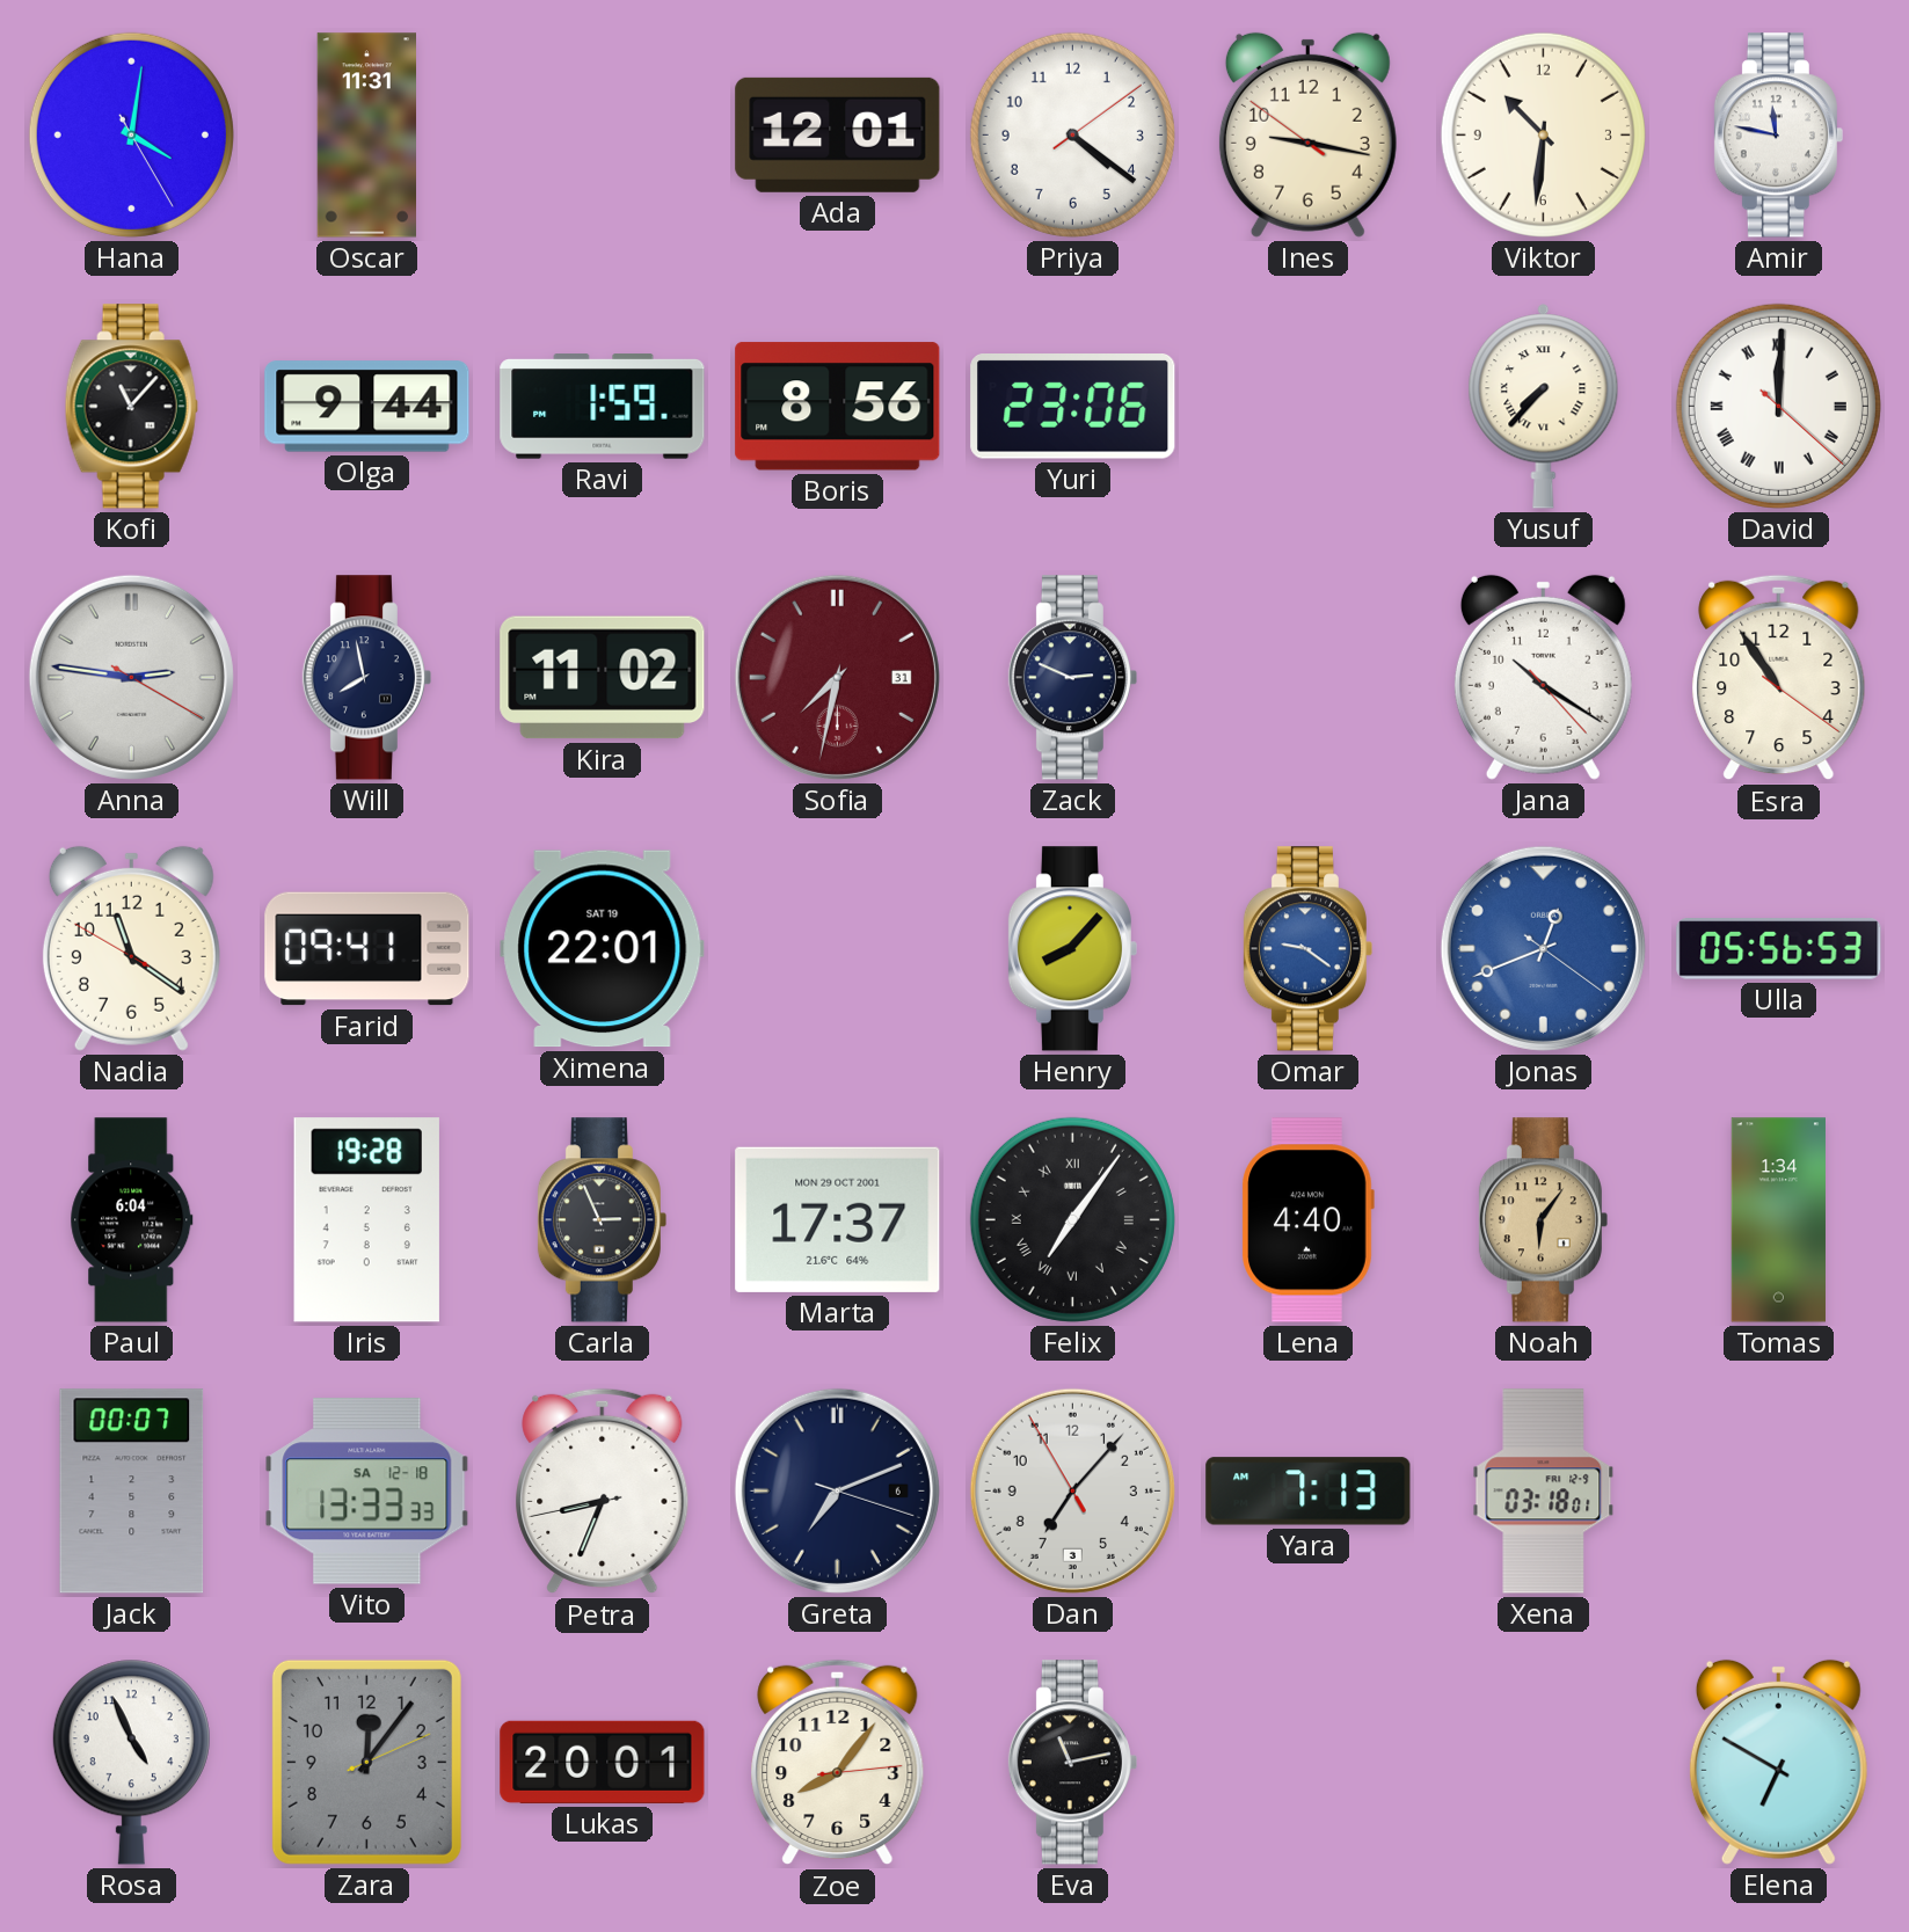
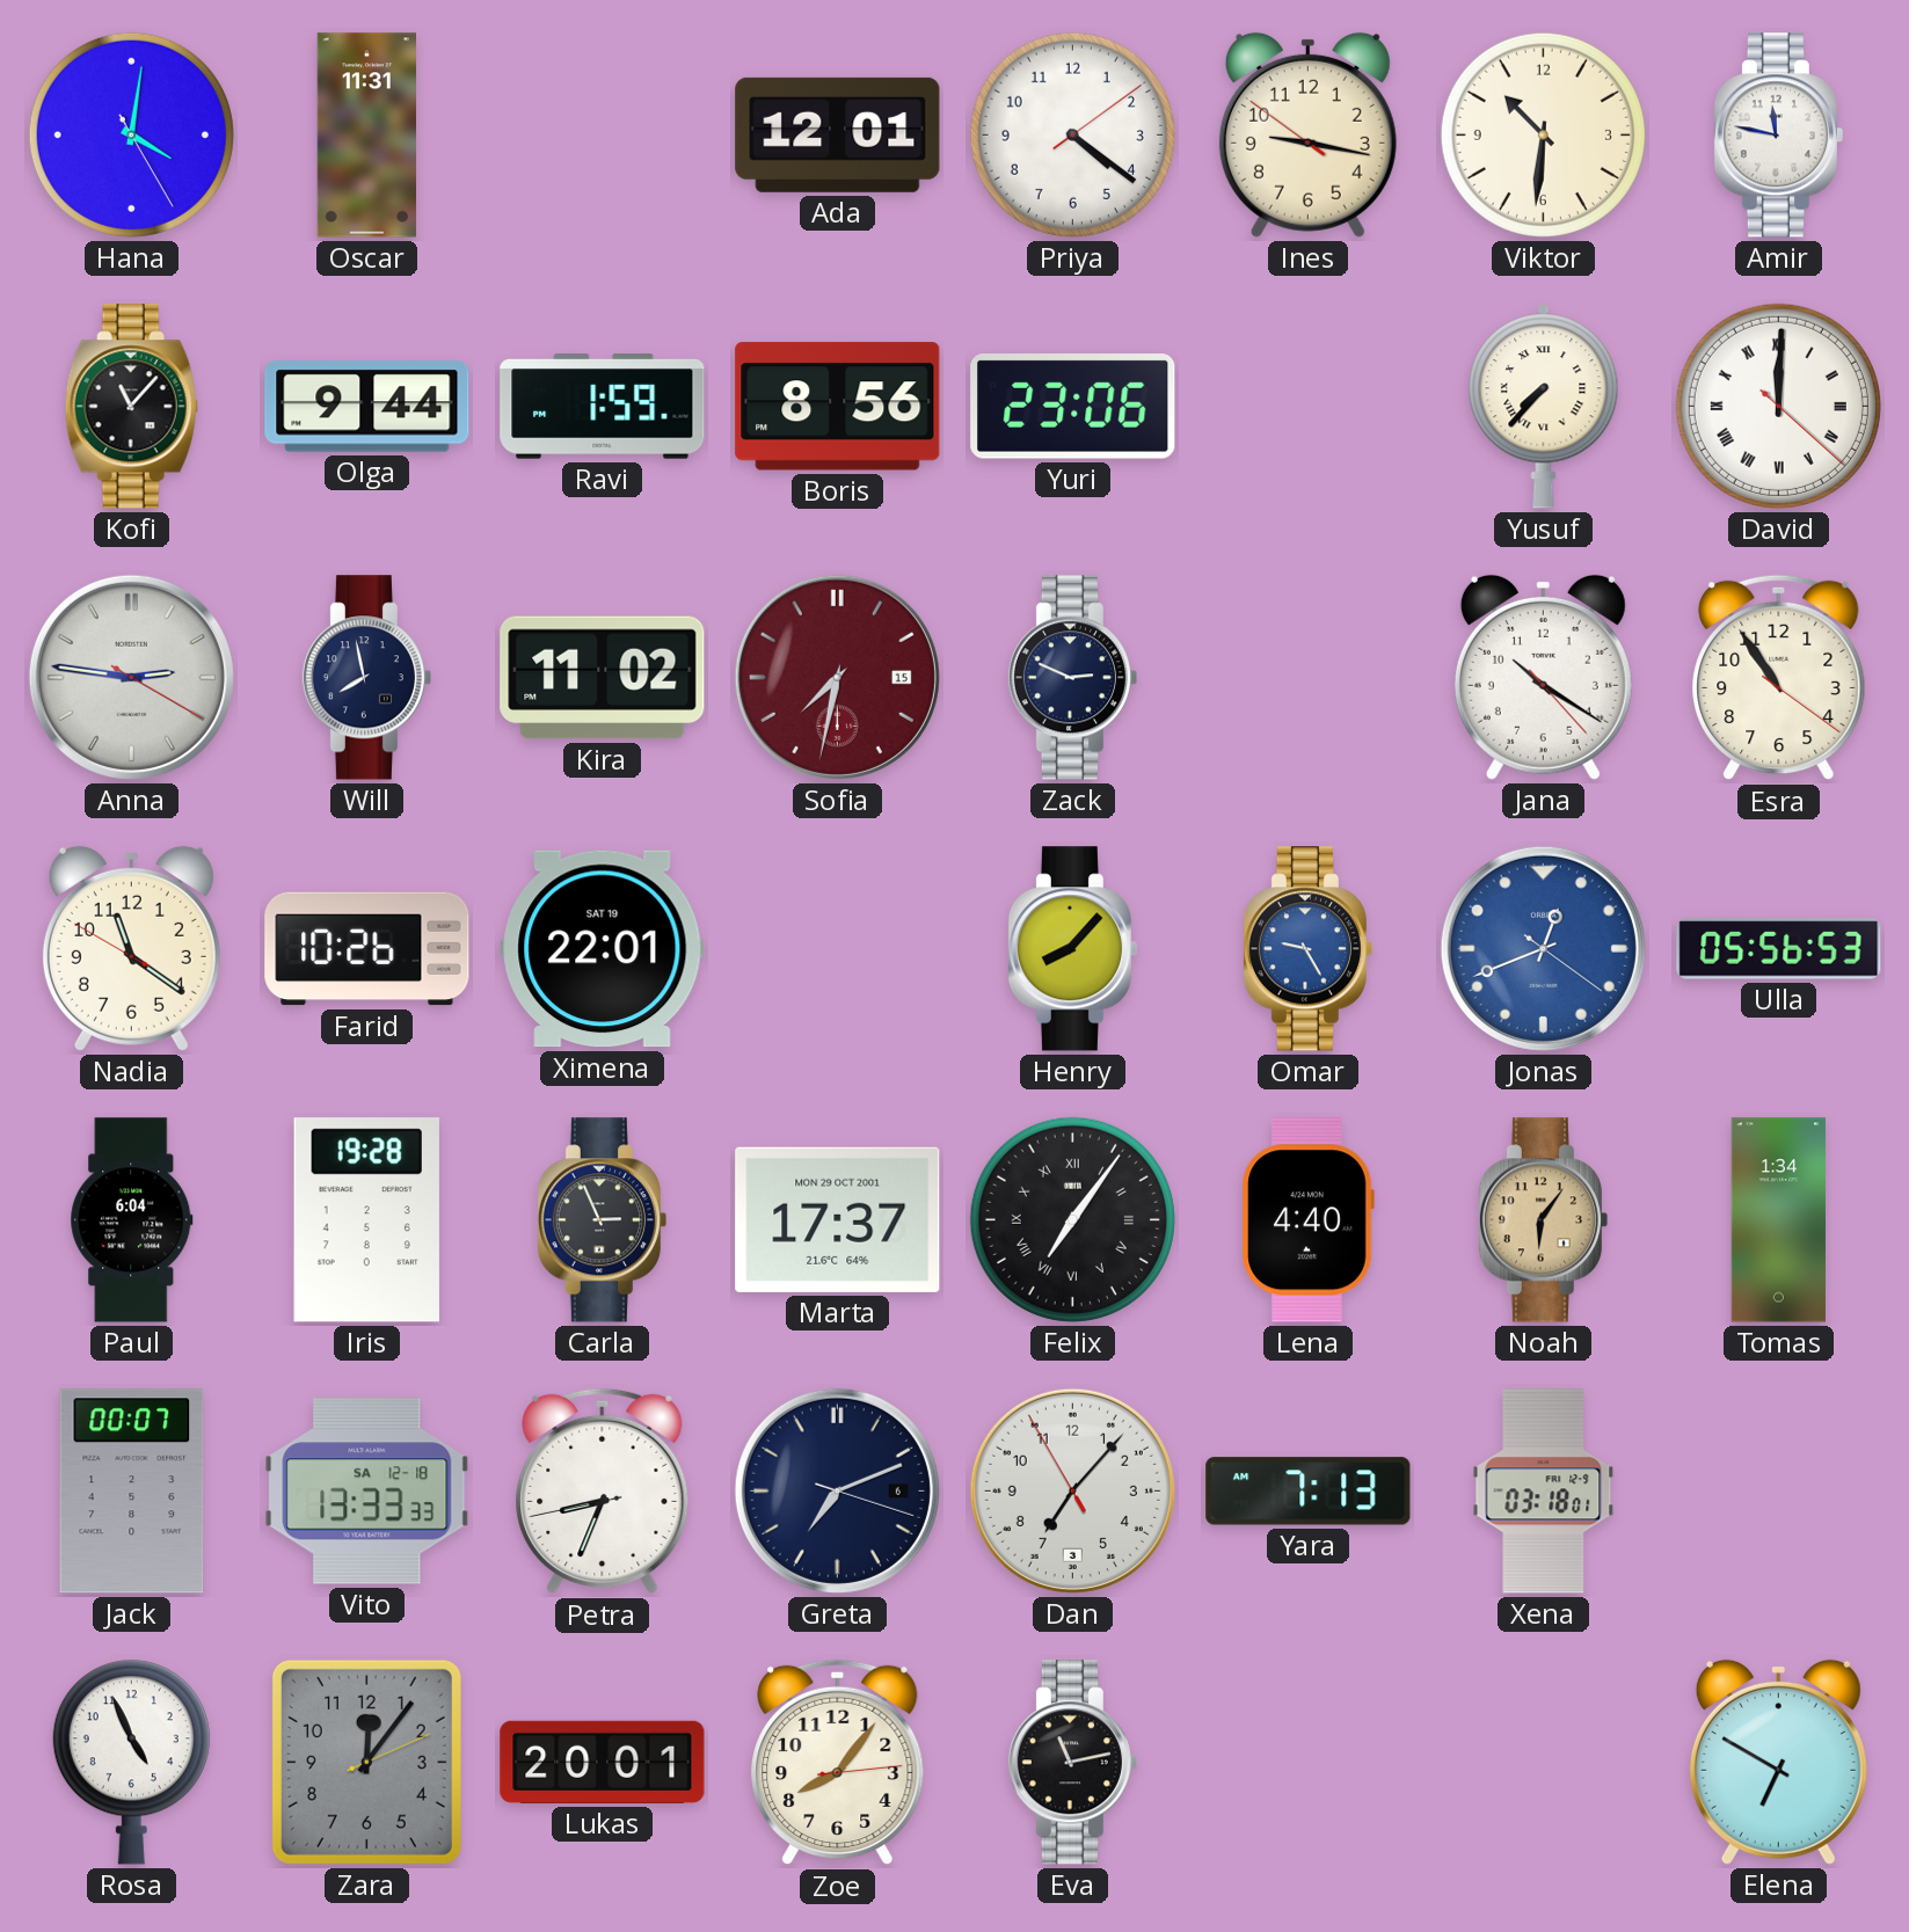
Sofia date: 31 -> 15
Farid: 09:41 -> 10:26
Omar: 9:21 -> 9:25
